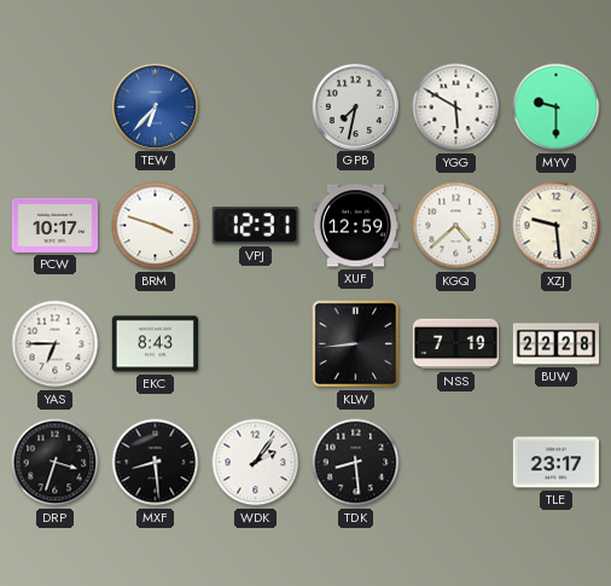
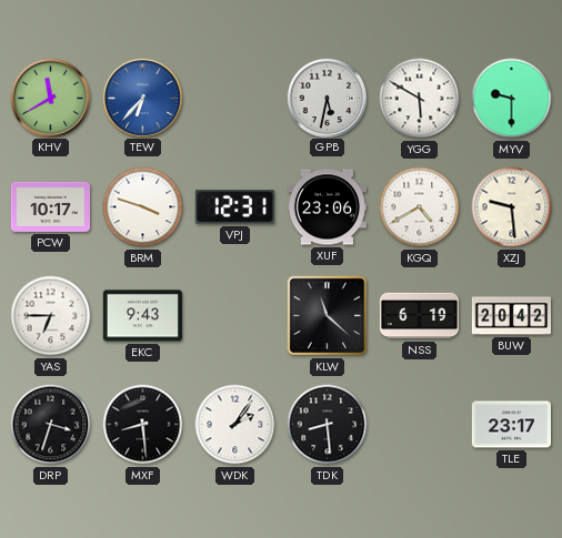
KHV: none -> 11:40
GPB: 7:32 -> 5:32
XUF: 12:59 -> 23:06
KGQ: 4:38 -> 4:40
EKC: 8:43 -> 9:43
KLW: 8:44 -> 11:22
NSS: 7:19 -> 6:19
BUW: 22:28 -> 20:42
